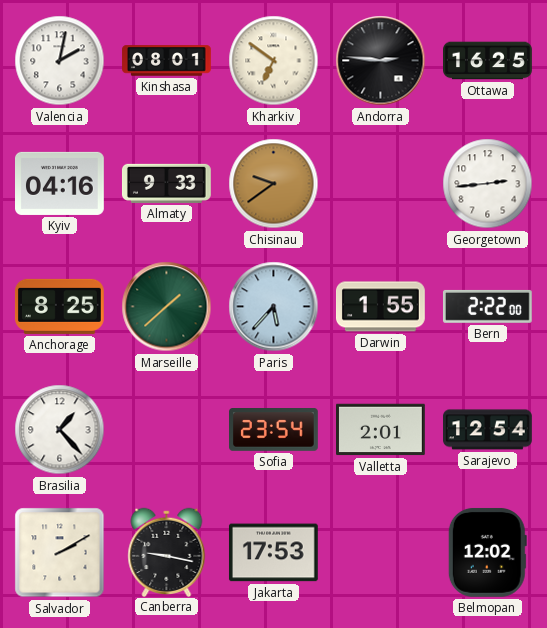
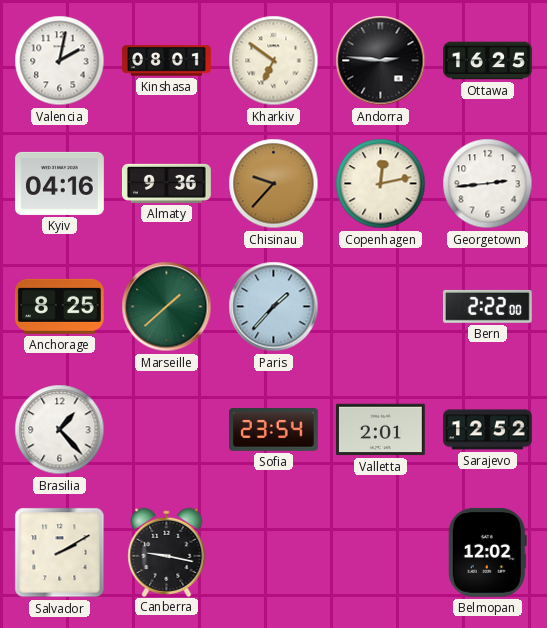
Almaty: 9:33 -> 9:36
Chisinau: 9:39 -> 9:37
Copenhagen: none -> 12:13
Paris: 5:37 -> 1:37
Darwin: 1:55 -> none
Sarajevo: 12:54 -> 12:52
Jakarta: 17:53 -> none
